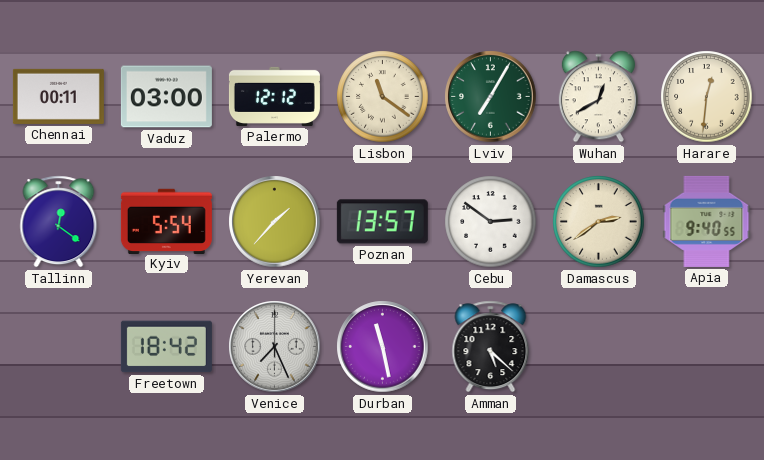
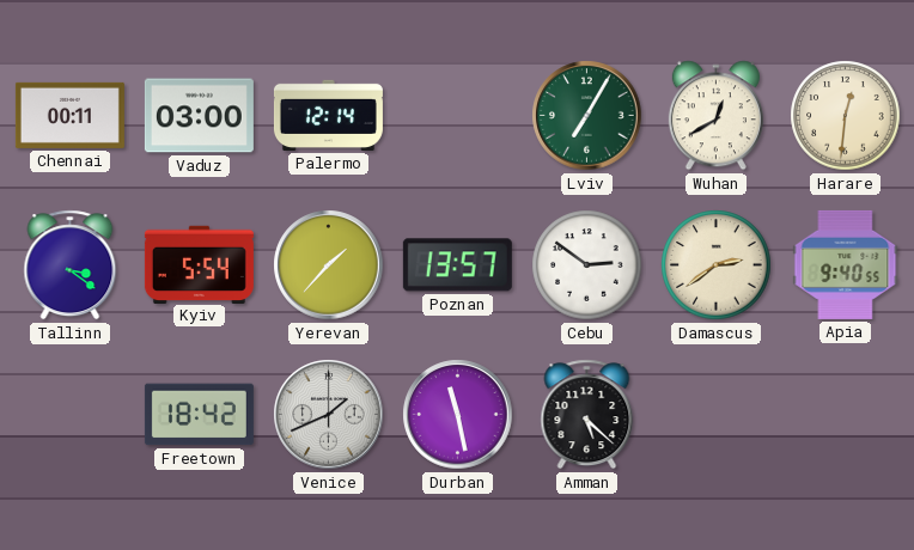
Palermo: 12:12 -> 12:14
Lisbon: 11:21 -> none
Tallinn: 12:21 -> 3:21
Venice: 7:26 -> 1:41
